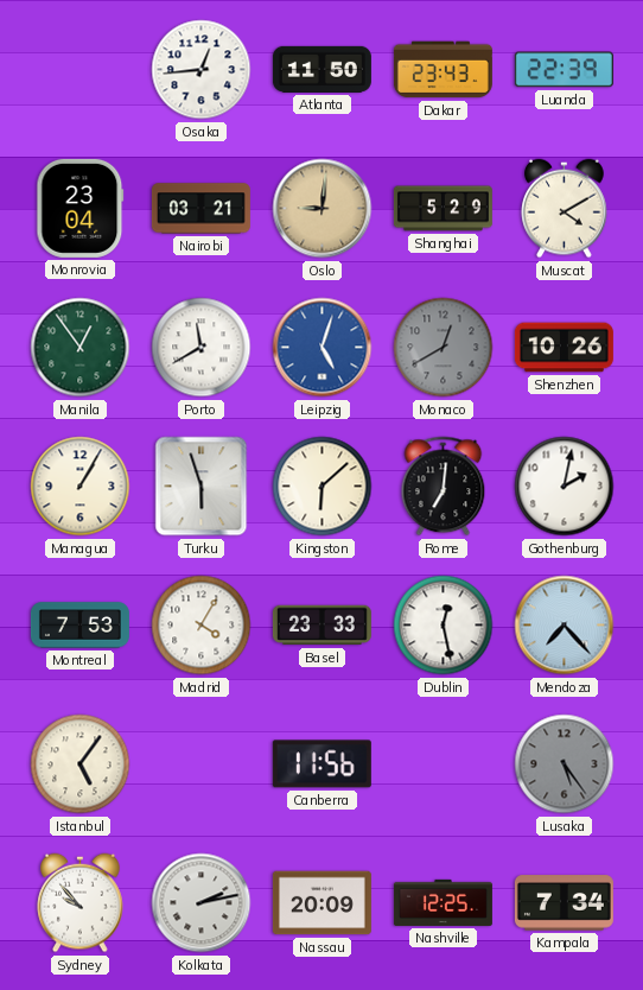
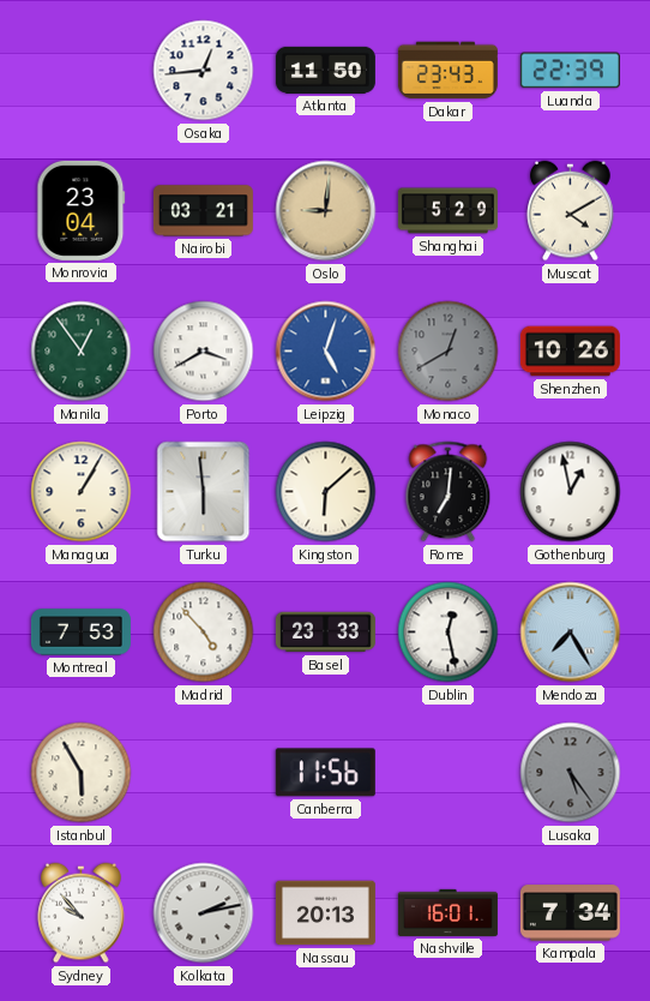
Porto: 11:40 -> 3:40
Turku: 5:57 -> 5:59
Gothenburg: 2:02 -> 12:58
Madrid: 4:05 -> 4:53
Mendoza: 7:23 -> 7:25
Istanbul: 5:06 -> 5:55
Nassau: 20:09 -> 20:13
Nashville: 12:25 -> 16:01
